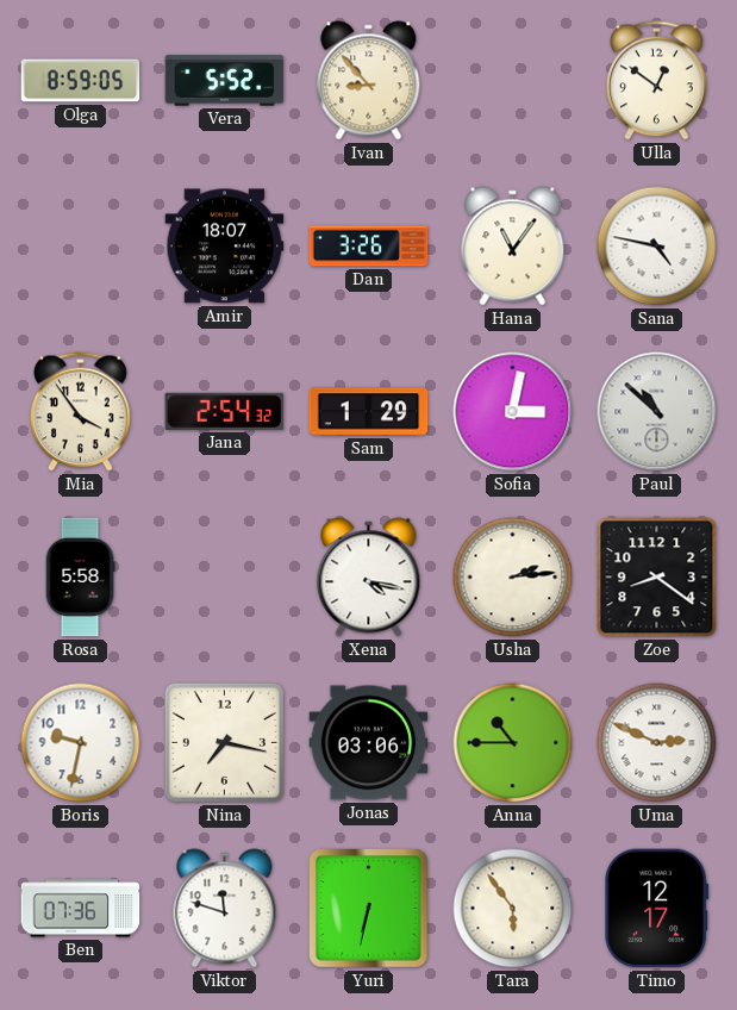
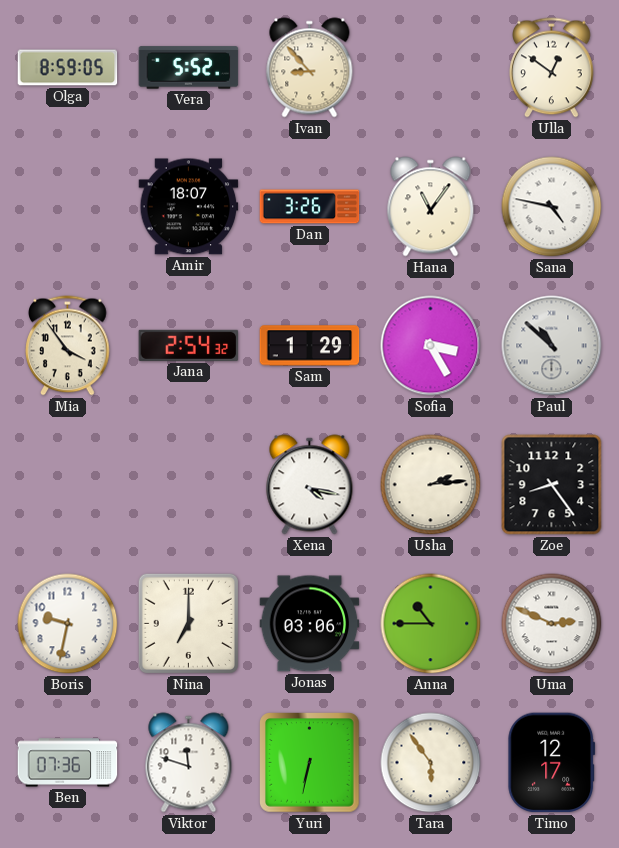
Sofia: 3:02 -> 3:25
Rosa: 5:58 -> none
Zoe: 8:21 -> 8:24
Nina: 7:17 -> 7:00
